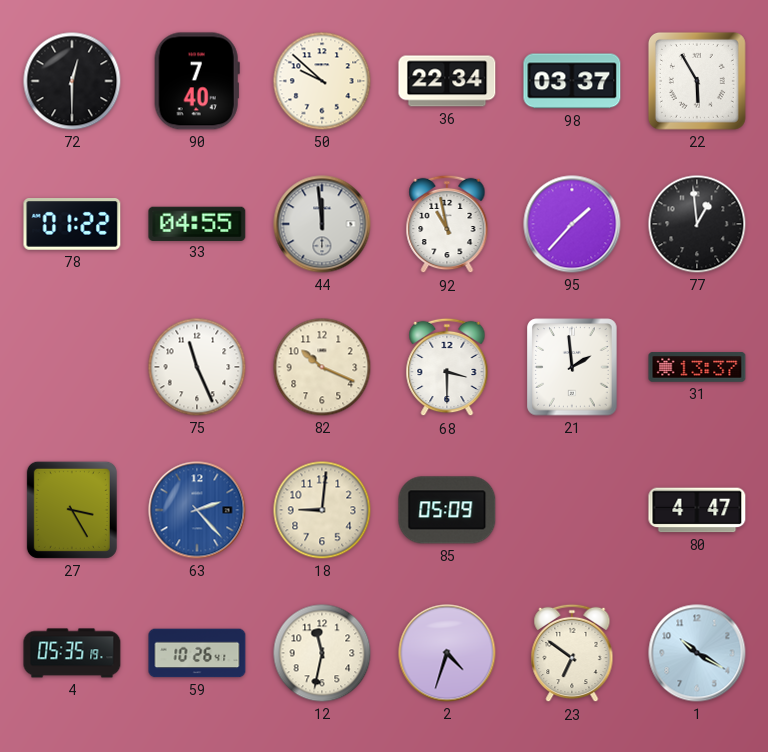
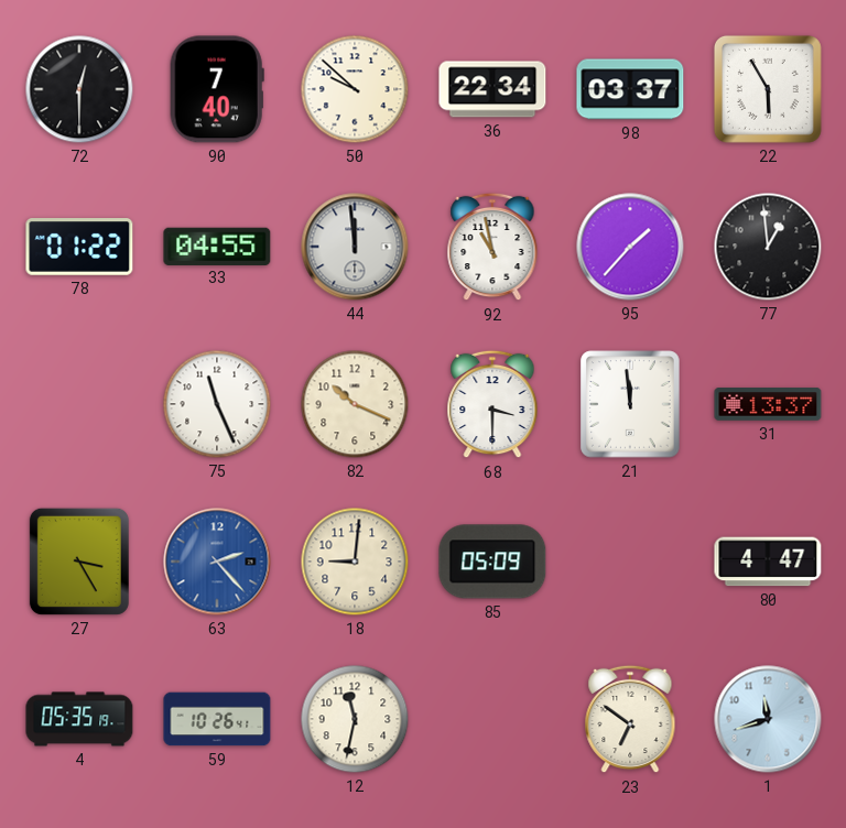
21: 1:59 -> 11:59
2: 4:33 -> none
1: 10:20 -> 11:42
